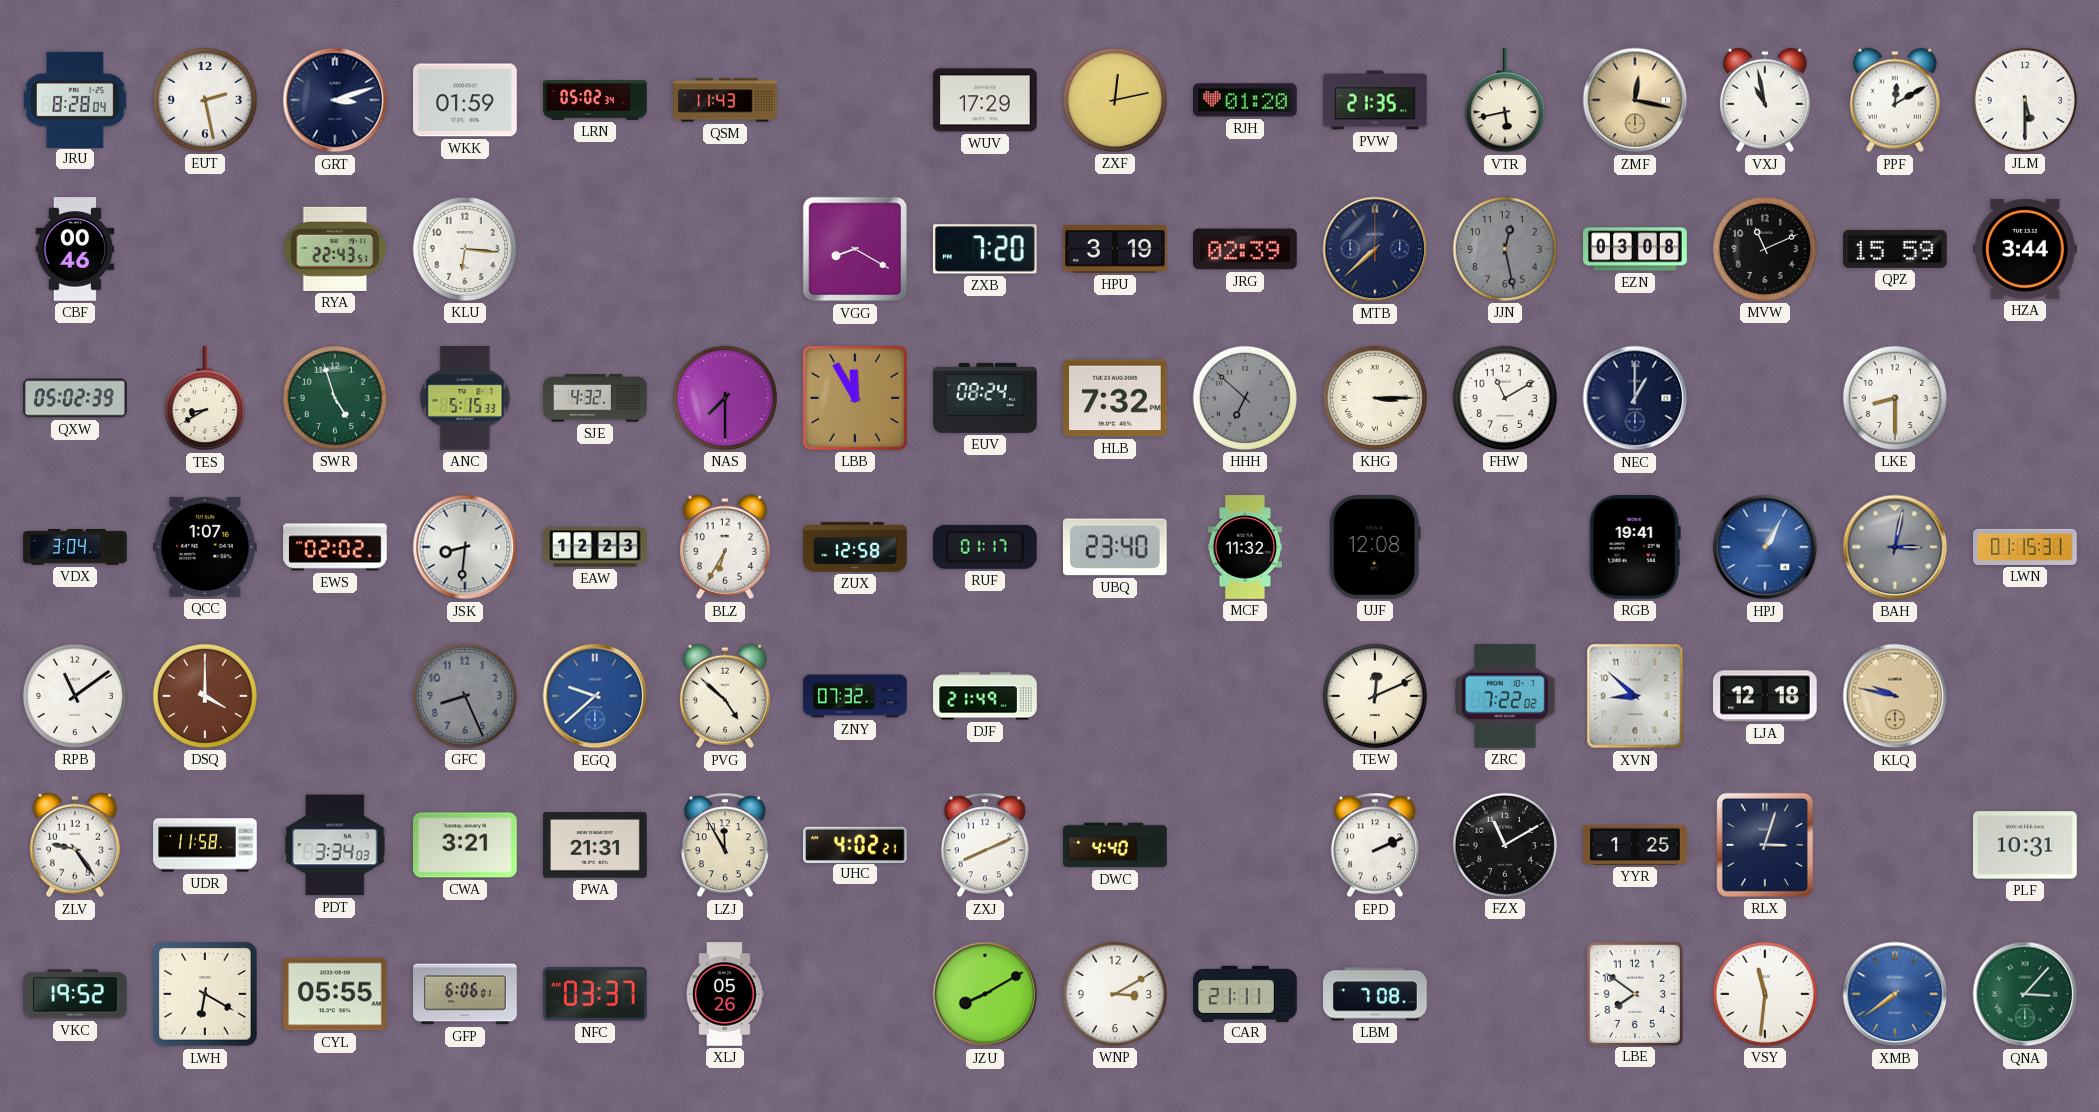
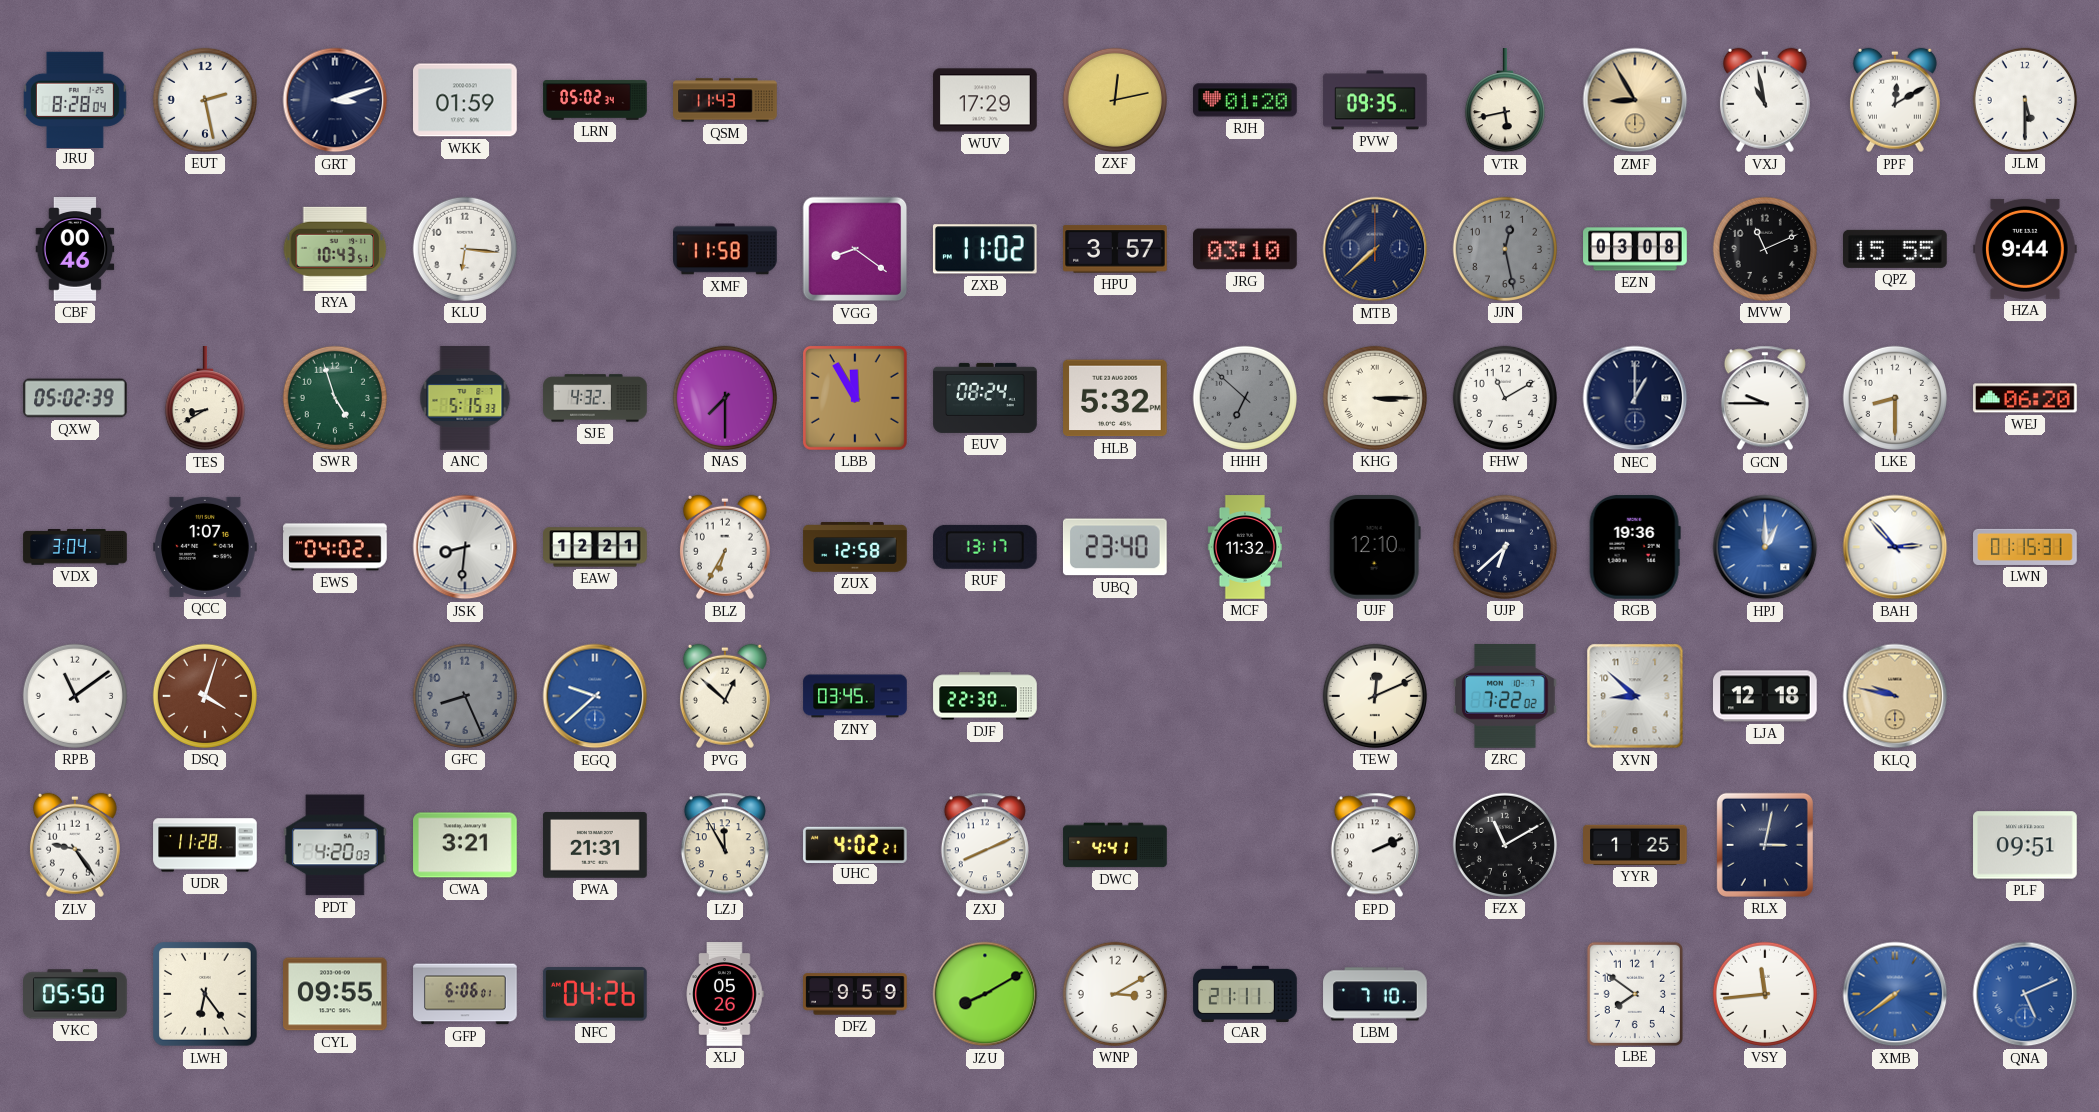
PVW: 21:35 -> 09:35
ZMF: 12:17 -> 8:55
RYA: 22:43 -> 10:43
XMF: none -> 11:58
VGG: 8:20 -> 8:21
ZXB: 7:20 -> 11:02
HPU: 3:19 -> 3:57
JRG: 02:39 -> 03:10
QPZ: 15:59 -> 15:55
HZA: 3:44 -> 9:44
HLB: 7:32 -> 5:32
GCN: none -> 9:45
WEJ: none -> 06:20
EWS: 02:02 -> 04:02
EAW: 12:23 -> 12:21
RUF: 01:17 -> 13:17
UJF: 12:08 -> 12:10
UJP: none -> 6:38
RGB: 19:41 -> 19:36
HPJ: 1:05 -> 1:00
BAH: 3:02 -> 2:53
BAH dial: grey -> white
DSQ: 4:00 -> 4:03
PVG: 4:52 -> 12:52
ZNY: 07:32 -> 03:45
DJF: 21:49 -> 22:30
UDR: 11:58 -> 11:28
PDT: 3:34 -> 4:20
DWC: 4:40 -> 4:41
RLX: 3:03 -> 3:02
PLF: 10:31 -> 09:51
VKC: 19:52 -> 05:50
LWH: 6:20 -> 6:24
CYL: 05:55 -> 09:55
NFC: 03:37 -> 04:26
DFZ: none -> 9:59
LBM: 7:08 -> 7:10
VSY: 11:31 -> 11:44
QNA: 3:07 -> 5:11
QNA dial: green -> blue
